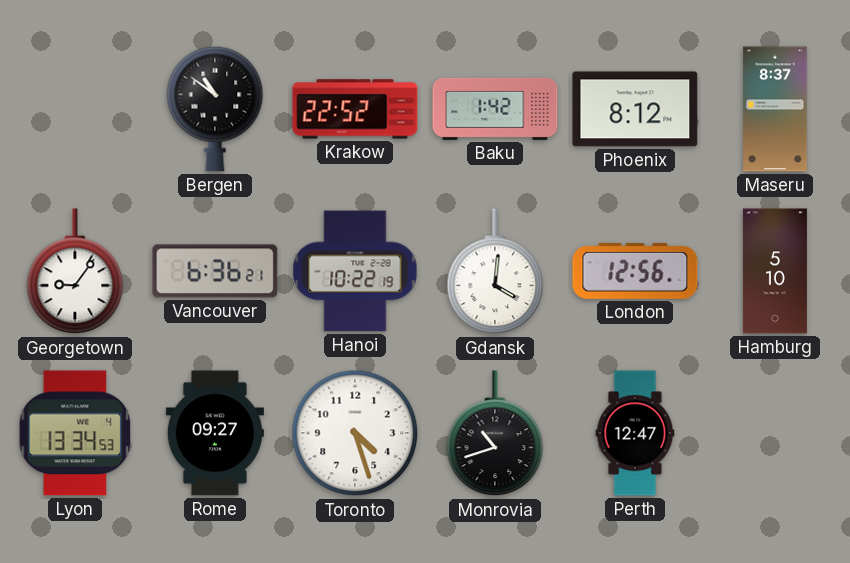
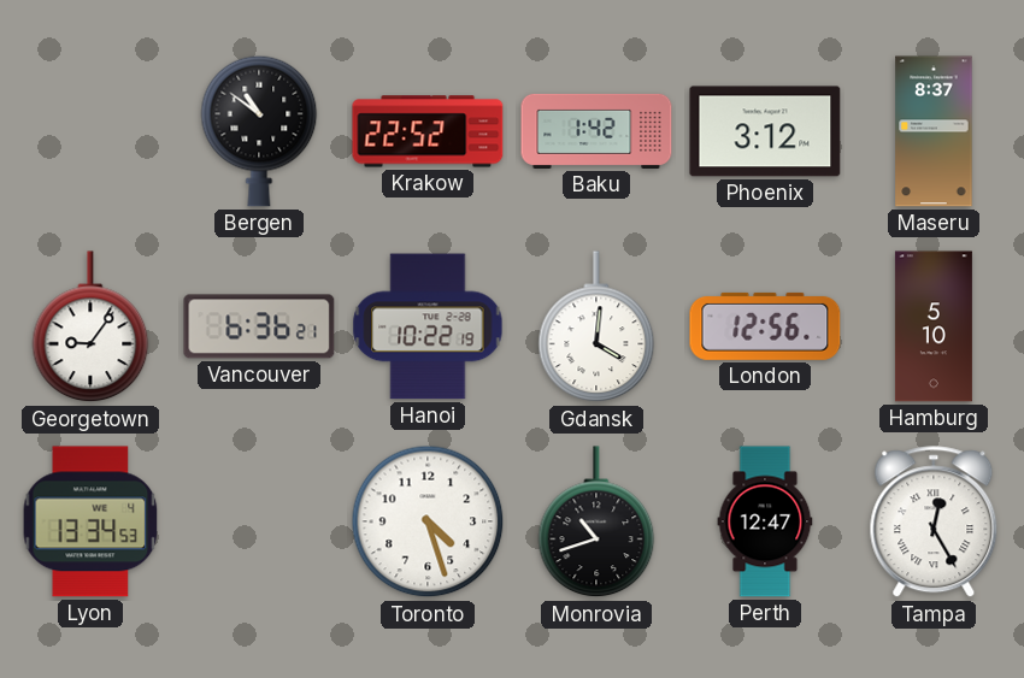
Phoenix: 8:12 -> 3:12
Rome: 09:27 -> none
Tampa: none -> 12:25
